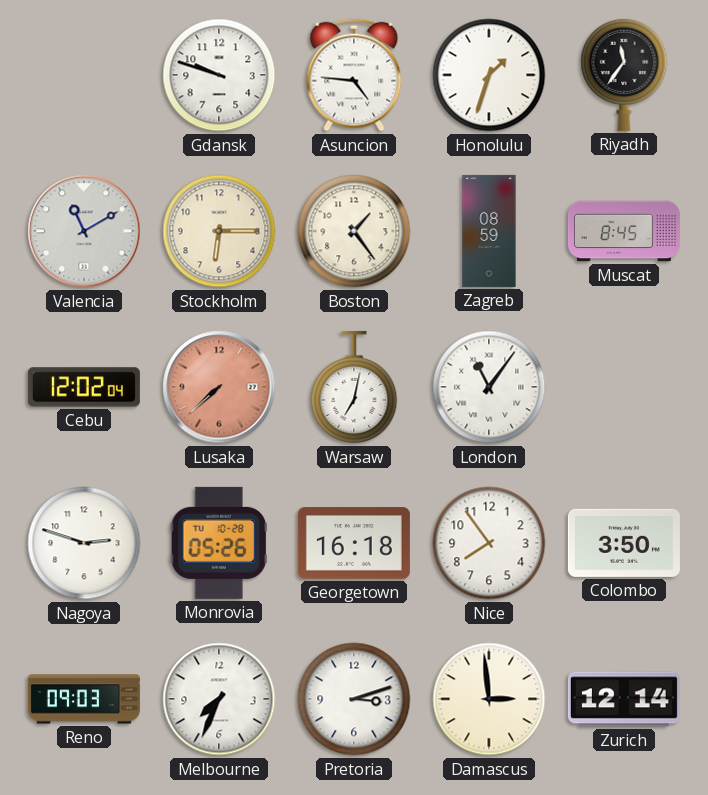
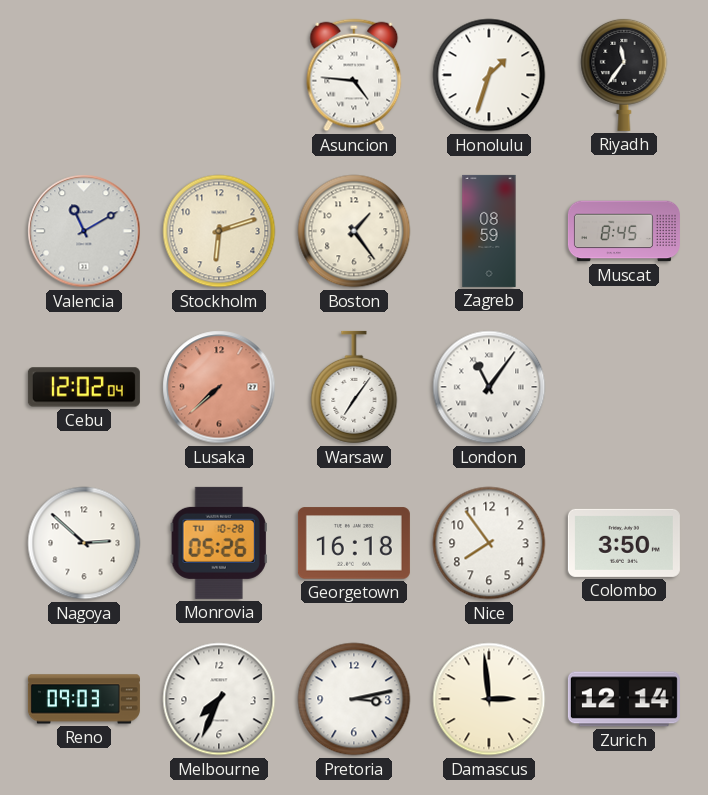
Gdansk: 9:48 -> none
Stockholm: 6:15 -> 6:12
Warsaw: 7:02 -> 7:06
Nagoya: 2:48 -> 2:52
Pretoria: 3:12 -> 3:13
